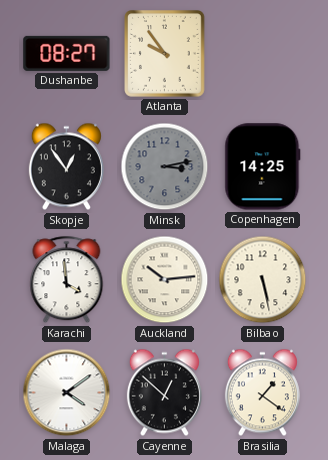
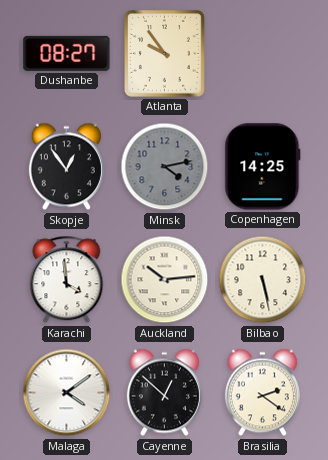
Minsk: 3:13 -> 4:13
Brasilia: 1:21 -> 2:21
